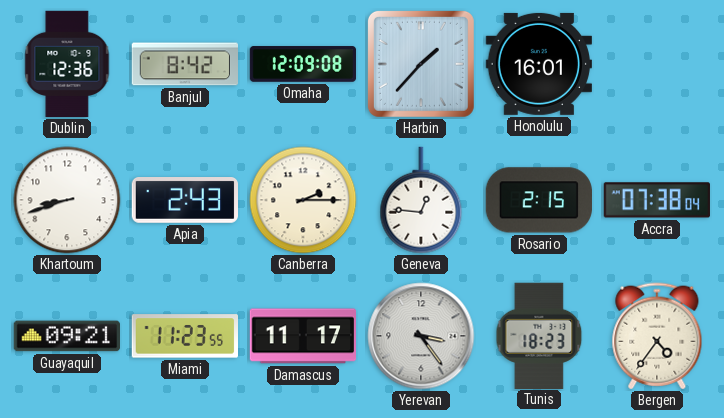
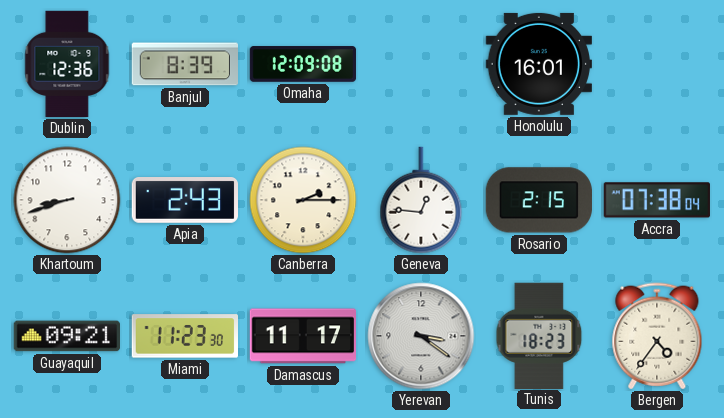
Banjul: 8:42 -> 8:39
Harbin: 1:37 -> none
Miami: 11:23:55 -> 11:23:30
Yerevan: 3:24 -> 3:21
